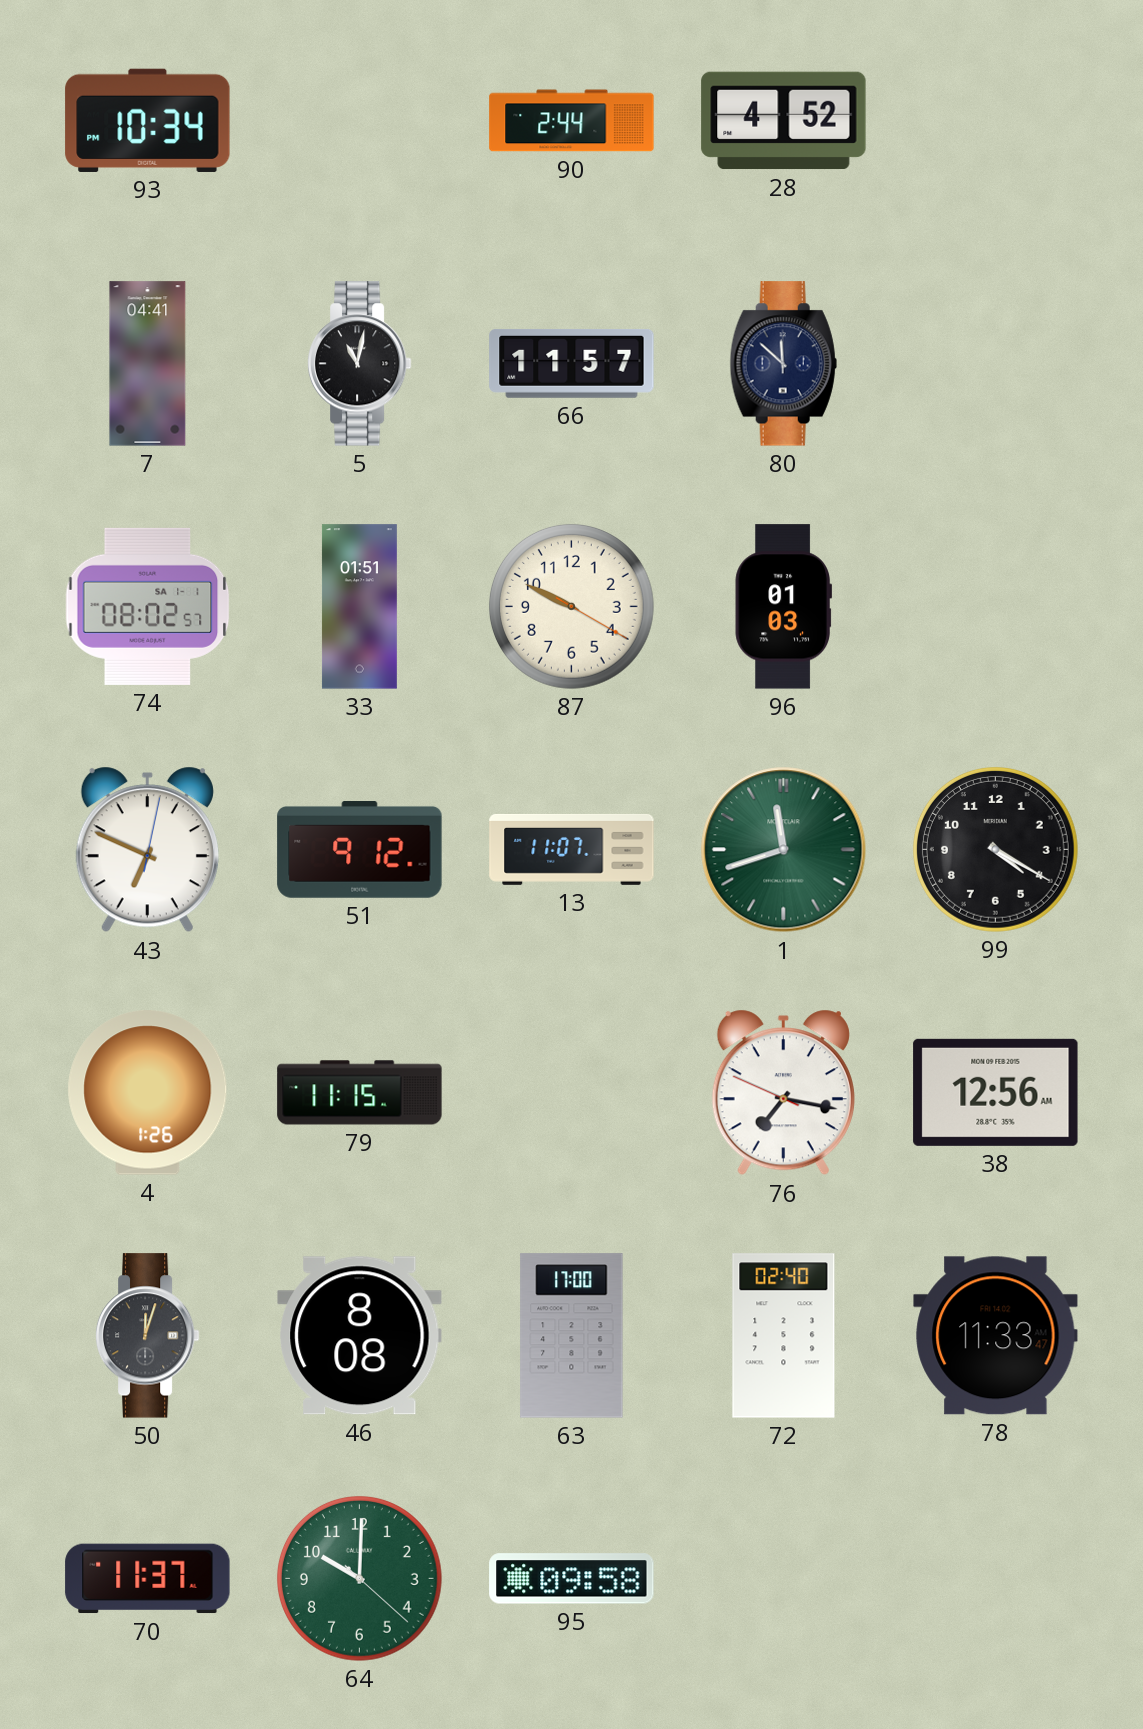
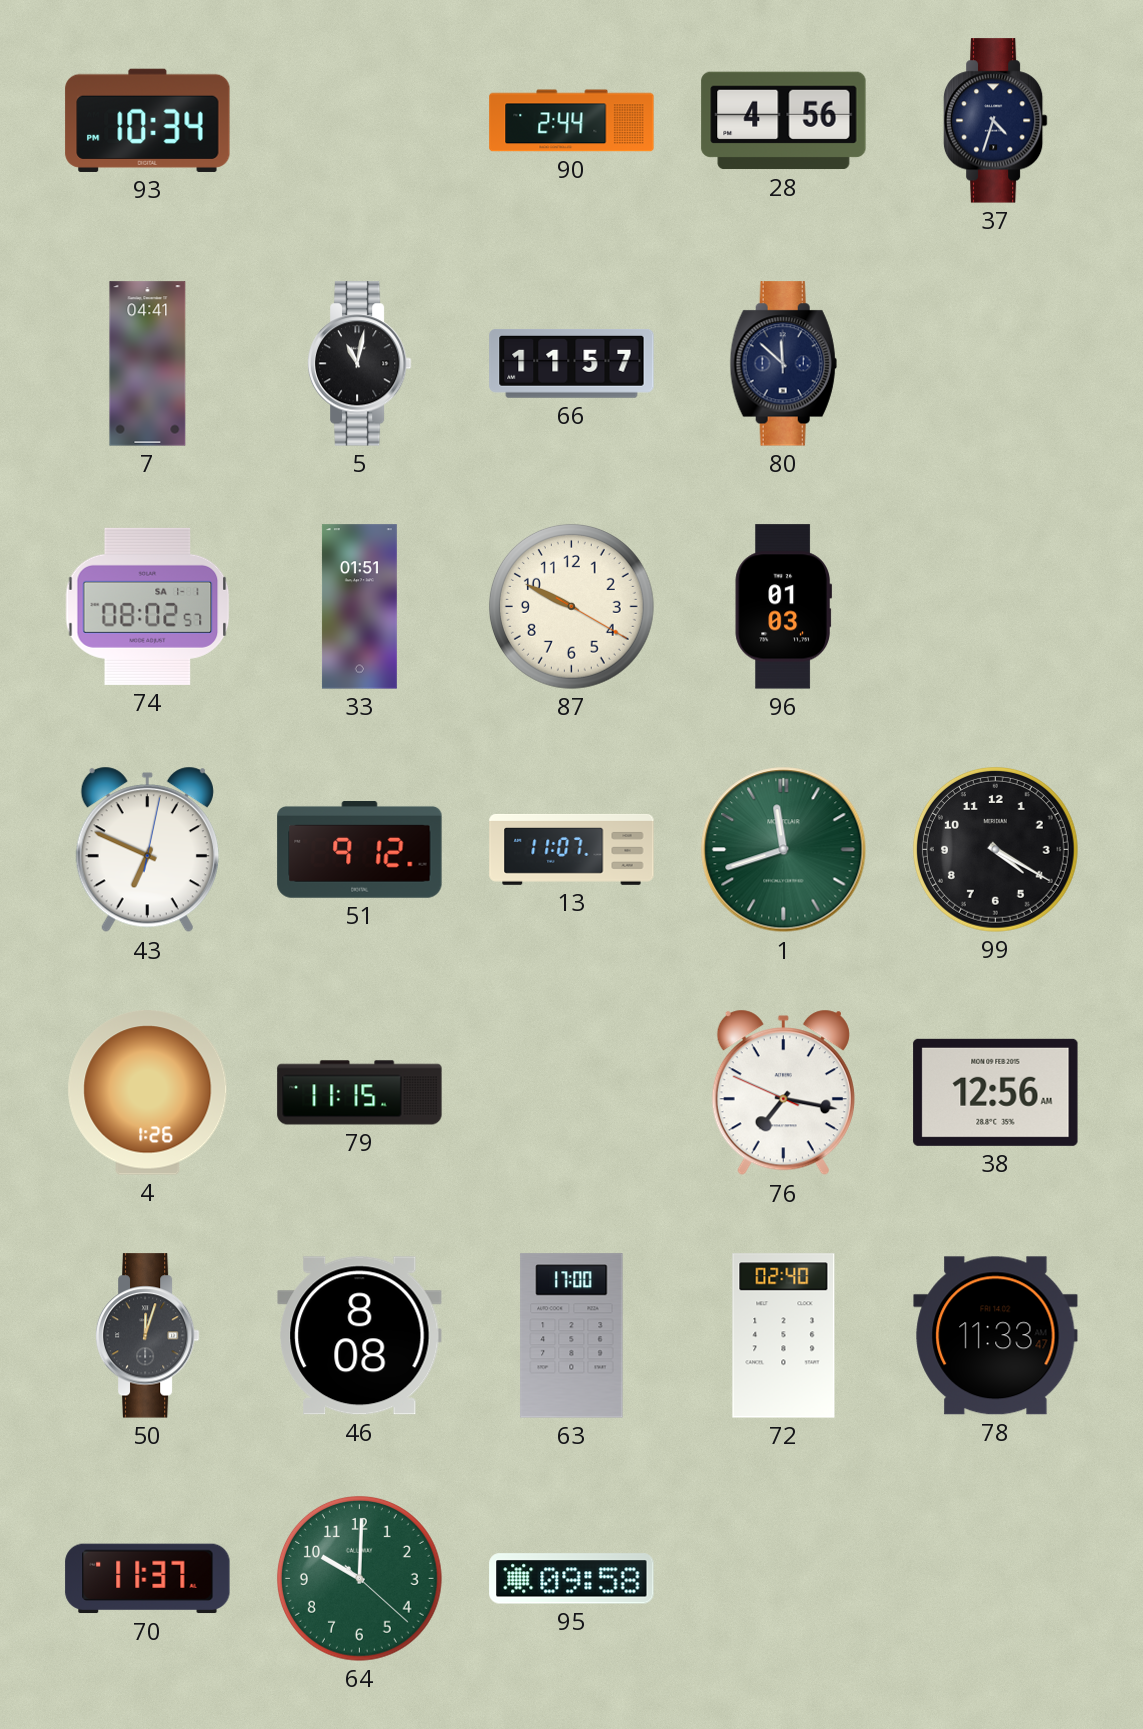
28: 4:52 -> 4:56
37: none -> 4:33
